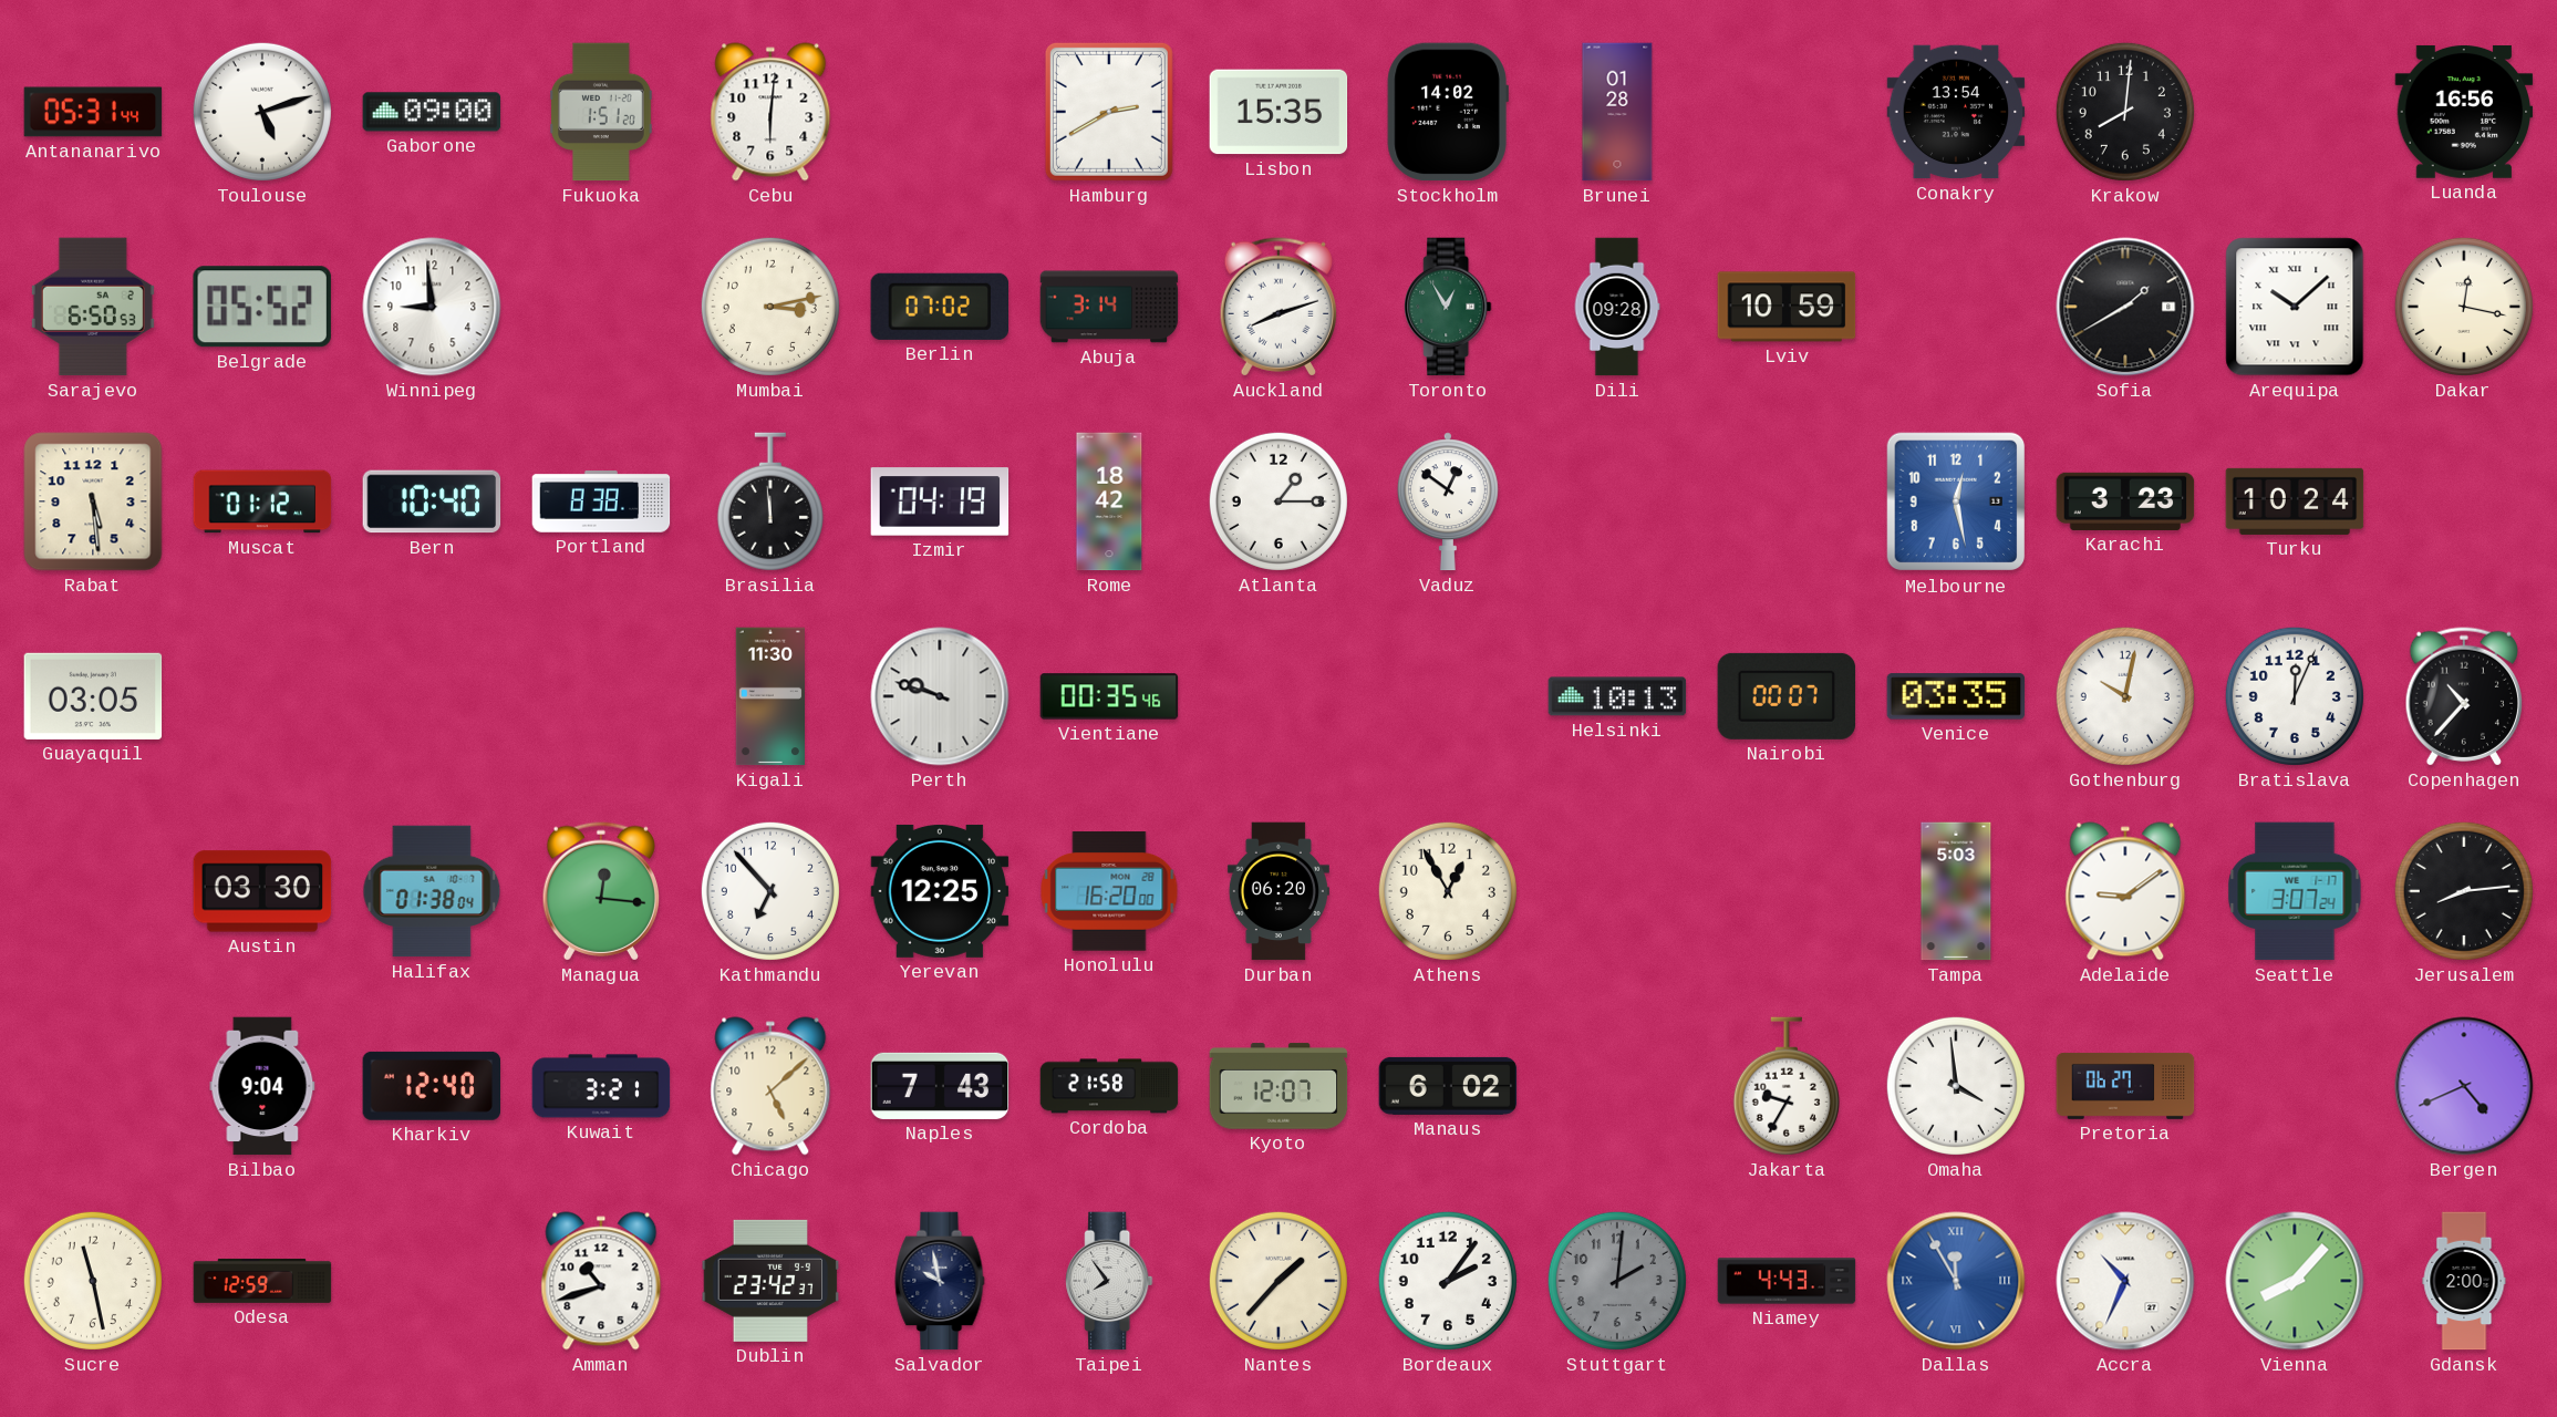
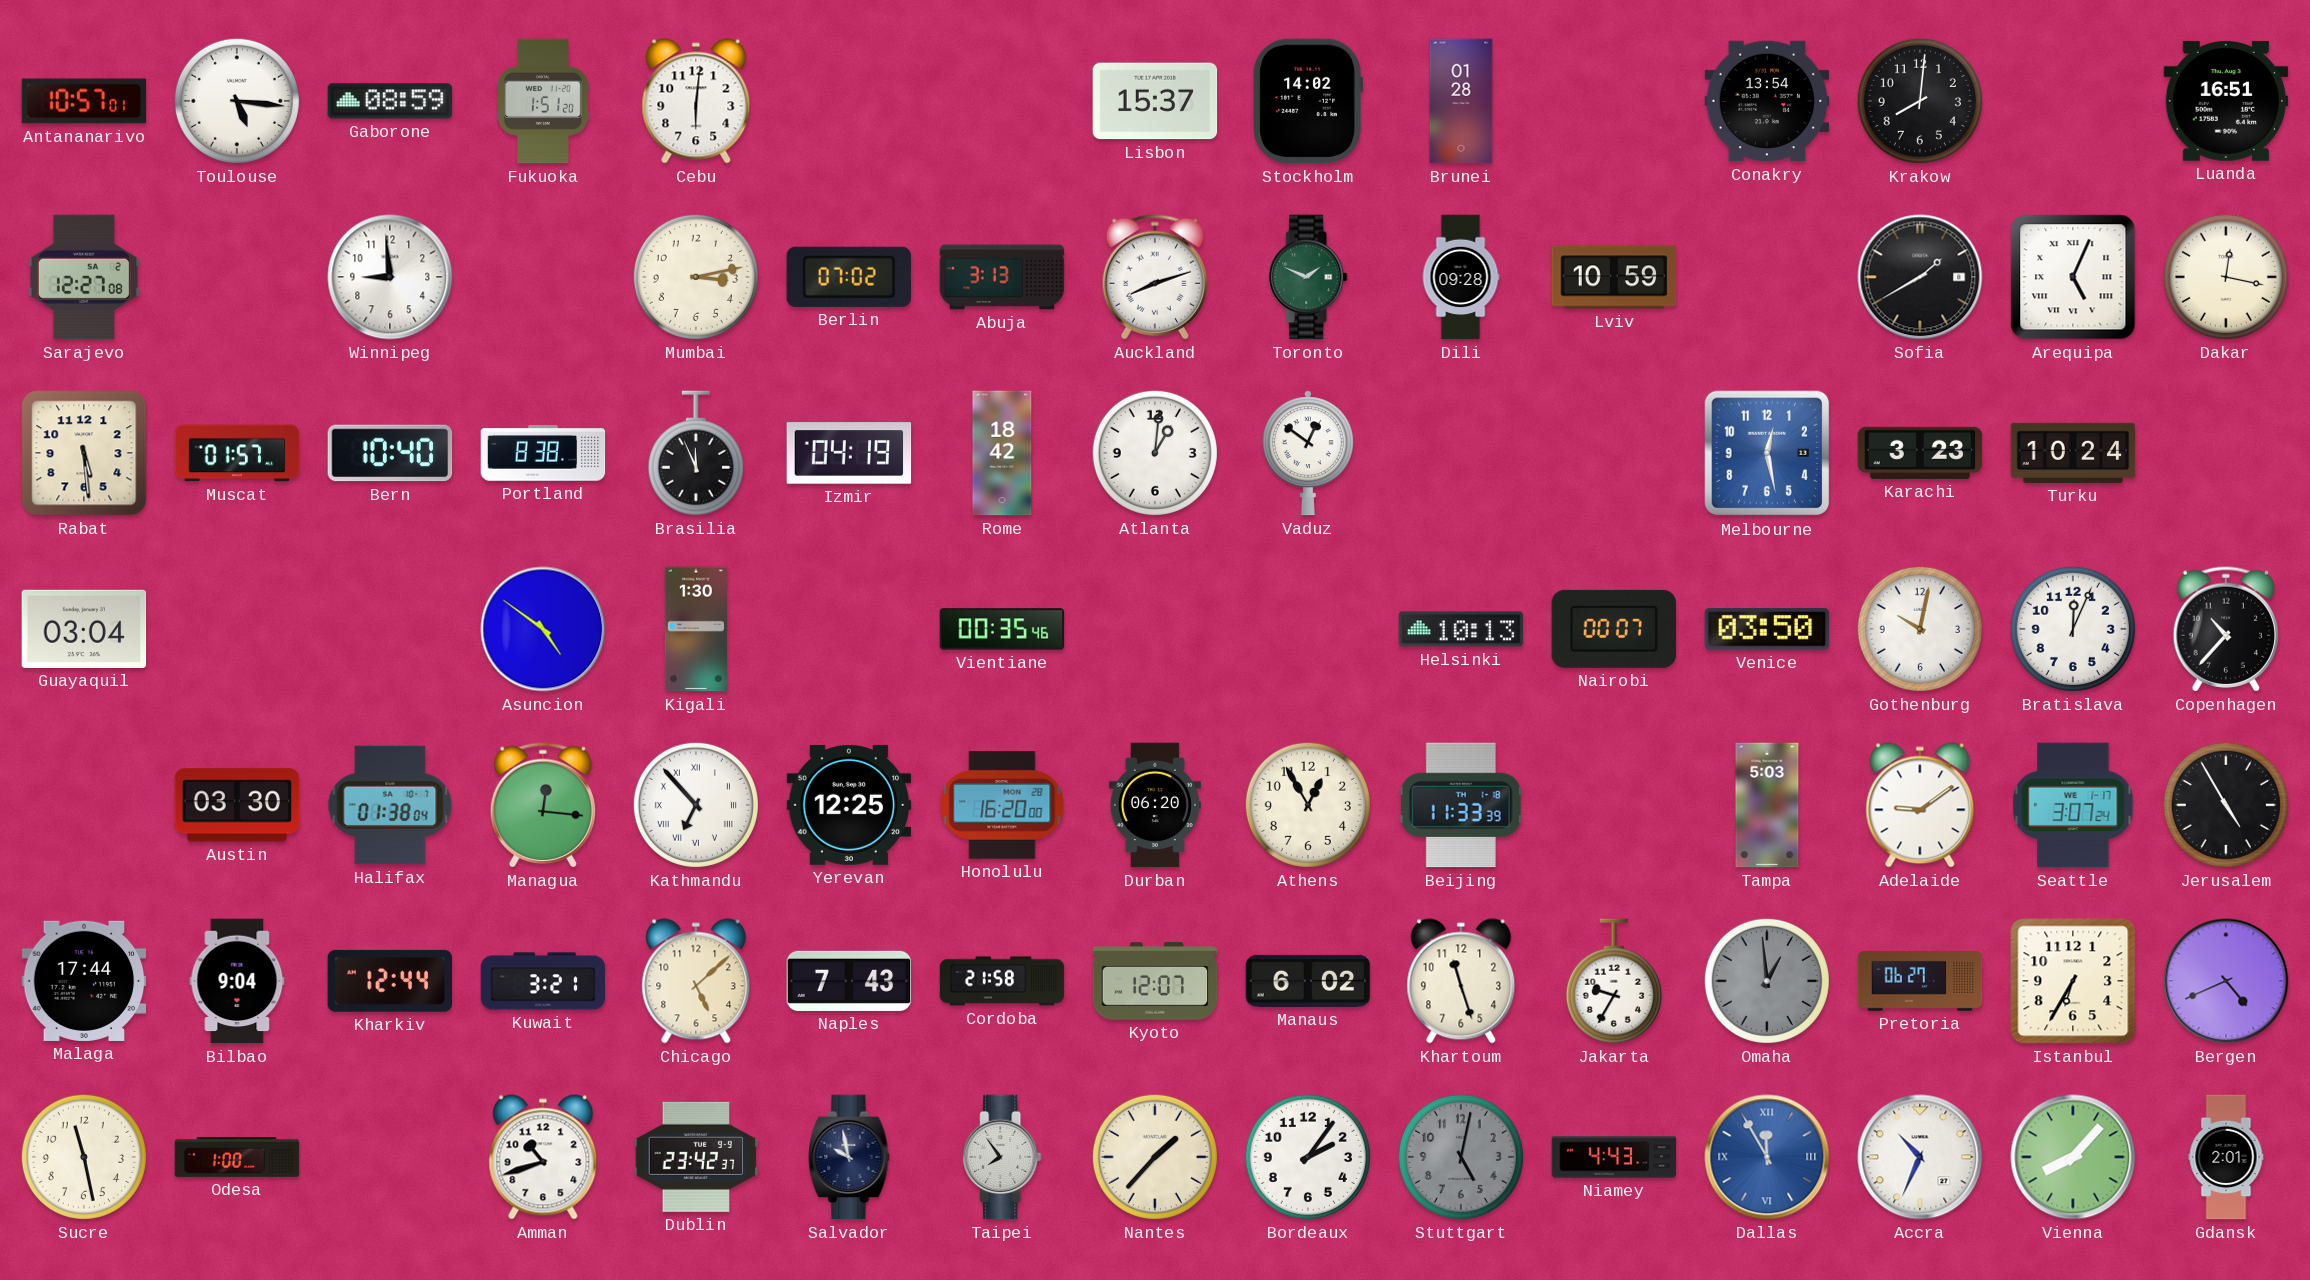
Antananarivo: 05:31 -> 10:57
Toulouse: 5:12 -> 5:16
Gaborone: 09:00 -> 08:59
Hamburg: 2:40 -> none
Lisbon: 15:35 -> 15:37
Luanda: 16:56 -> 16:51
Sarajevo: 6:50 -> 12:27
Belgrade: 05:52 -> none
Abuja: 3:14 -> 3:13
Toronto: 12:55 -> 1:49
Arequipa: 10:08 -> 5:04
Muscat: 01:12 -> 01:57
Brasilia: 11:59 -> 11:56
Atlanta: 1:15 -> 1:01
Guayaquil: 03:05 -> 03:04
Asuncion: none -> 4:51
Kigali: 11:30 -> 1:30
Perth: 9:48 -> none
Venice: 03:35 -> 03:50
Kathmandu numerals: Arabic -> Roman
Beijing: none -> 11:33
Jerusalem: 8:14 -> 4:55
Malaga: none -> 17:44
Kharkiv: 12:40 -> 12:44
Khartoum: none -> 11:27
Omaha: 3:59 -> 12:59
Omaha dial: white -> grey
Istanbul: none -> 6:35
Odesa: 12:59 -> 1:00
Stuttgart: 2:01 -> 5:02
Gdansk: 2:00 -> 2:01
